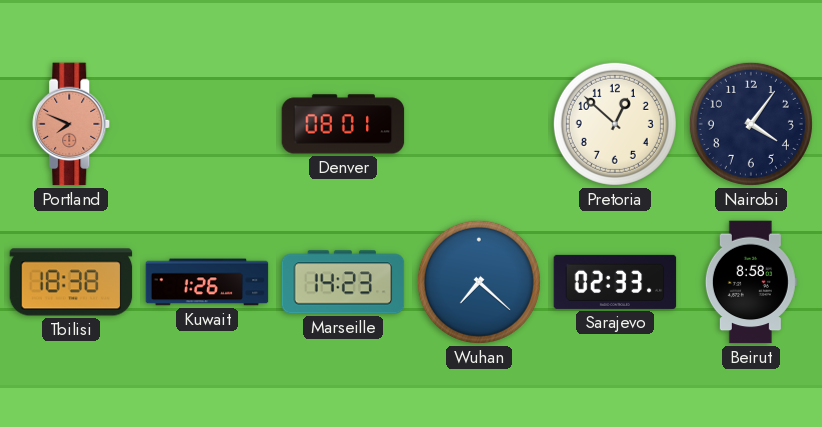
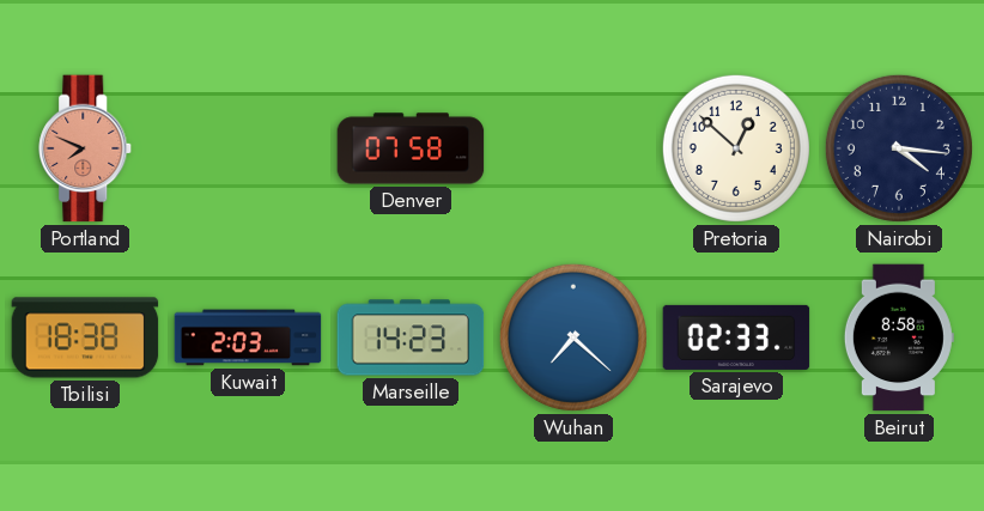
Denver: 08:01 -> 07:58
Nairobi: 4:06 -> 4:16
Kuwait: 1:26 -> 2:03
